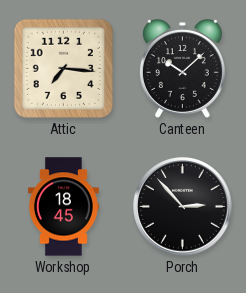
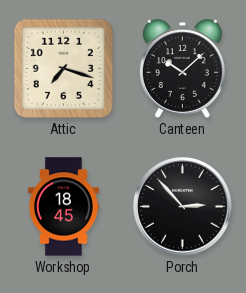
Attic: 7:16 -> 7:18
